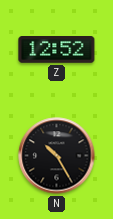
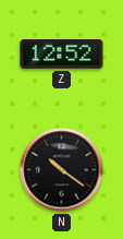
N: 10:25 -> 10:21
